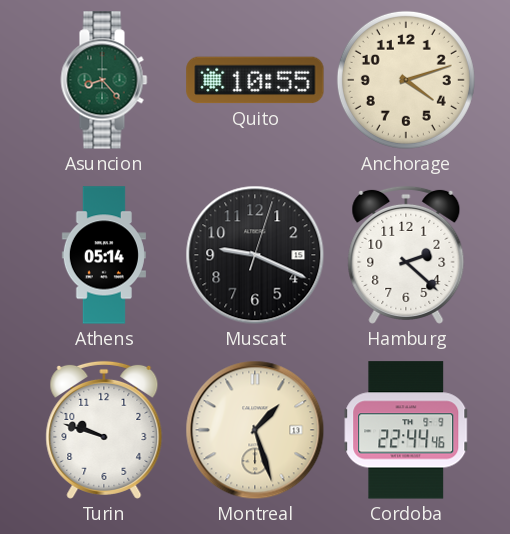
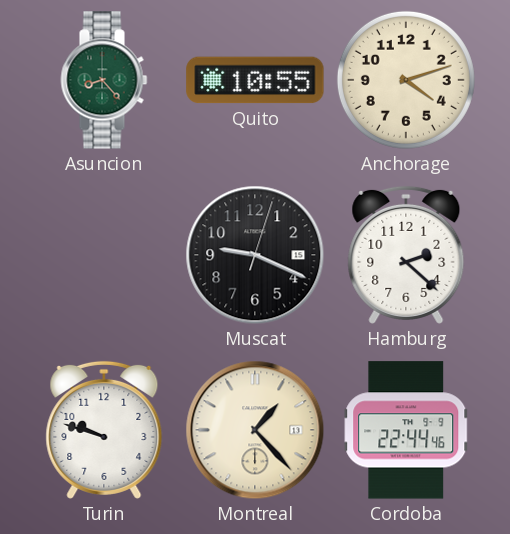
Athens: 05:14 -> none
Montreal: 1:27 -> 1:23
